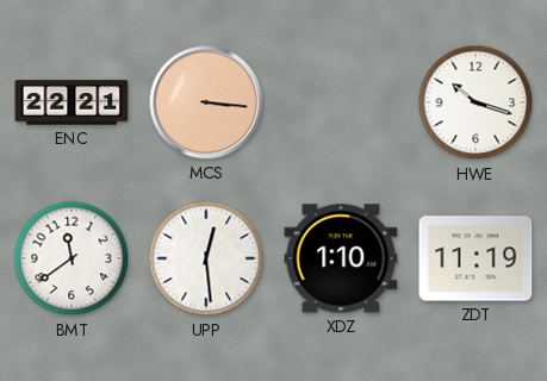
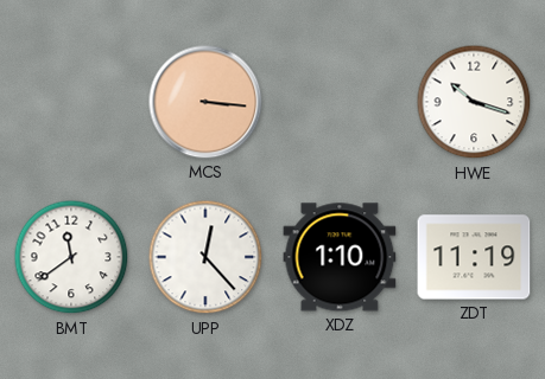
ENC: 22:21 -> none
UPP: 12:29 -> 12:23
